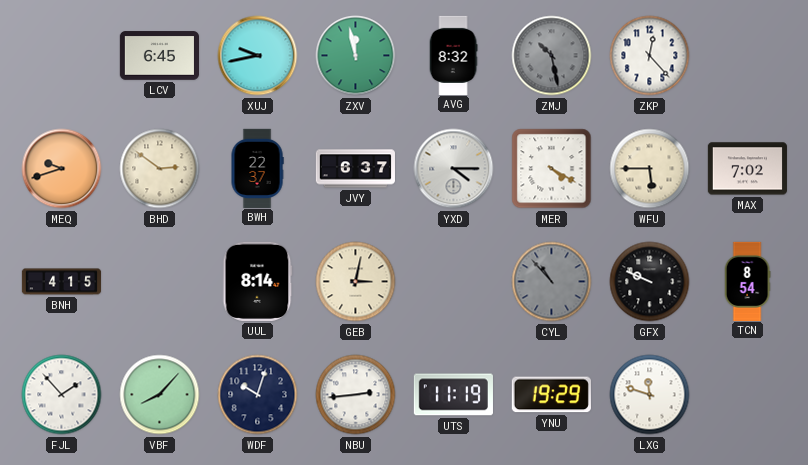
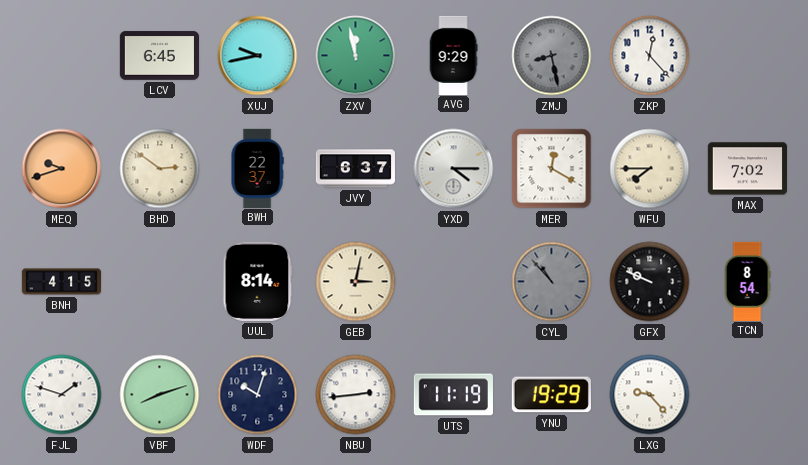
AVG: 8:32 -> 9:29
ZMJ: 10:28 -> 8:28
MER: 4:20 -> 12:20
WFU: 5:45 -> 7:45
FJL: 1:53 -> 1:48
VBF: 8:07 -> 8:12
LXG: 11:48 -> 9:23
